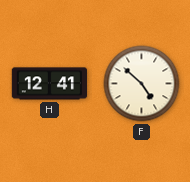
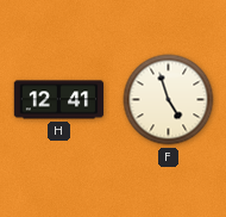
F: 4:52 -> 4:57
